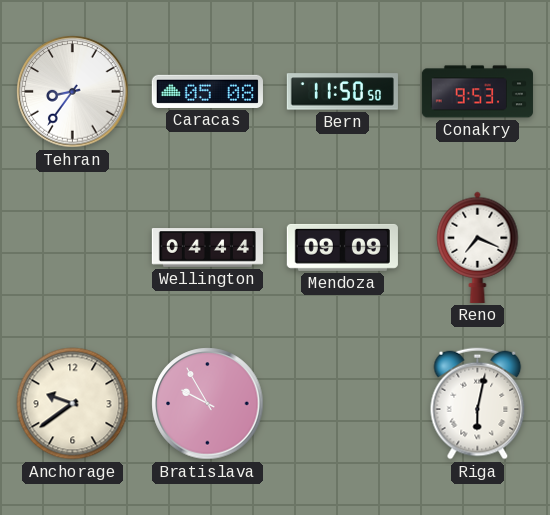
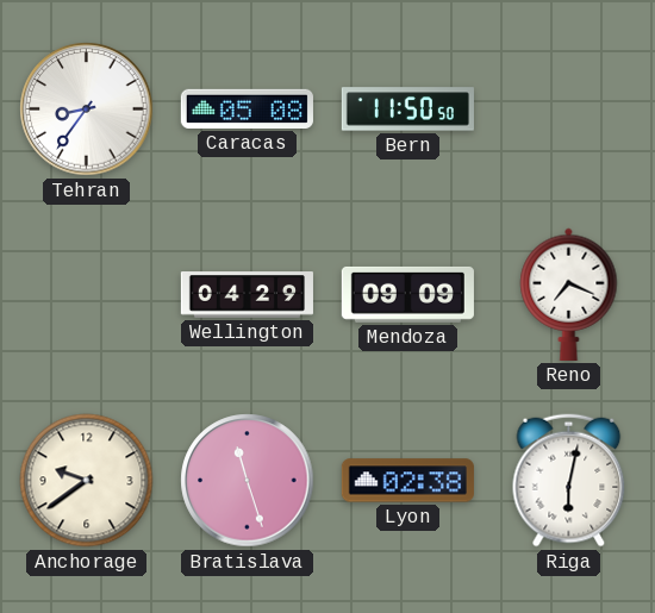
Conakry: 9:53 -> none
Wellington: 04:44 -> 04:29
Bratislava: 9:55 -> 11:27
Lyon: none -> 02:38
